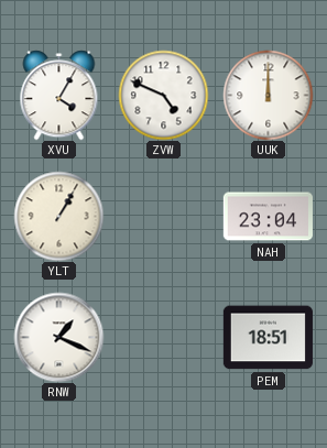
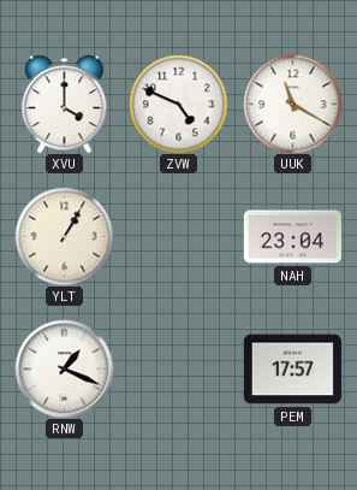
XVU: 4:05 -> 4:00
UUK: 12:00 -> 11:20
PEM: 18:51 -> 17:57
